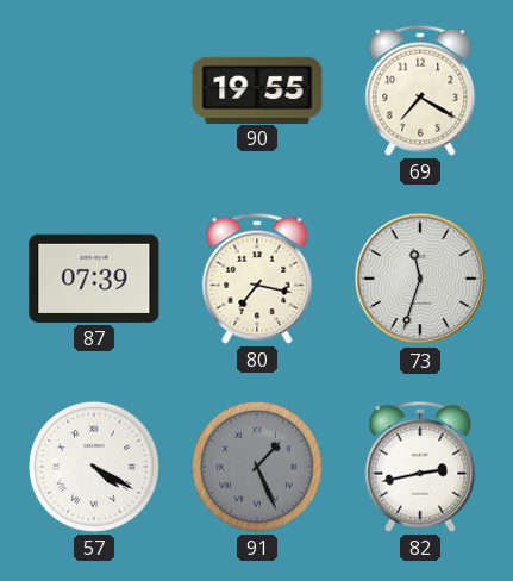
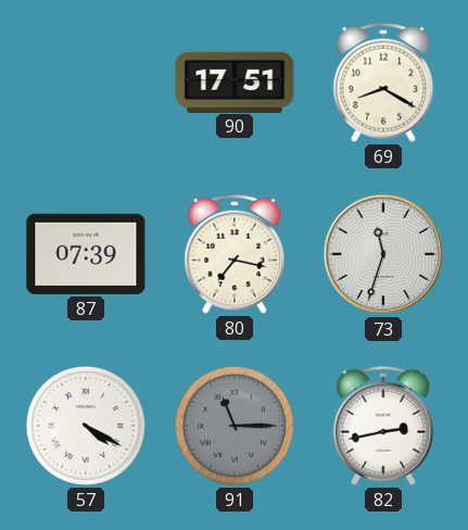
90: 19:55 -> 17:51
69: 7:20 -> 8:20
91: 1:26 -> 11:15
